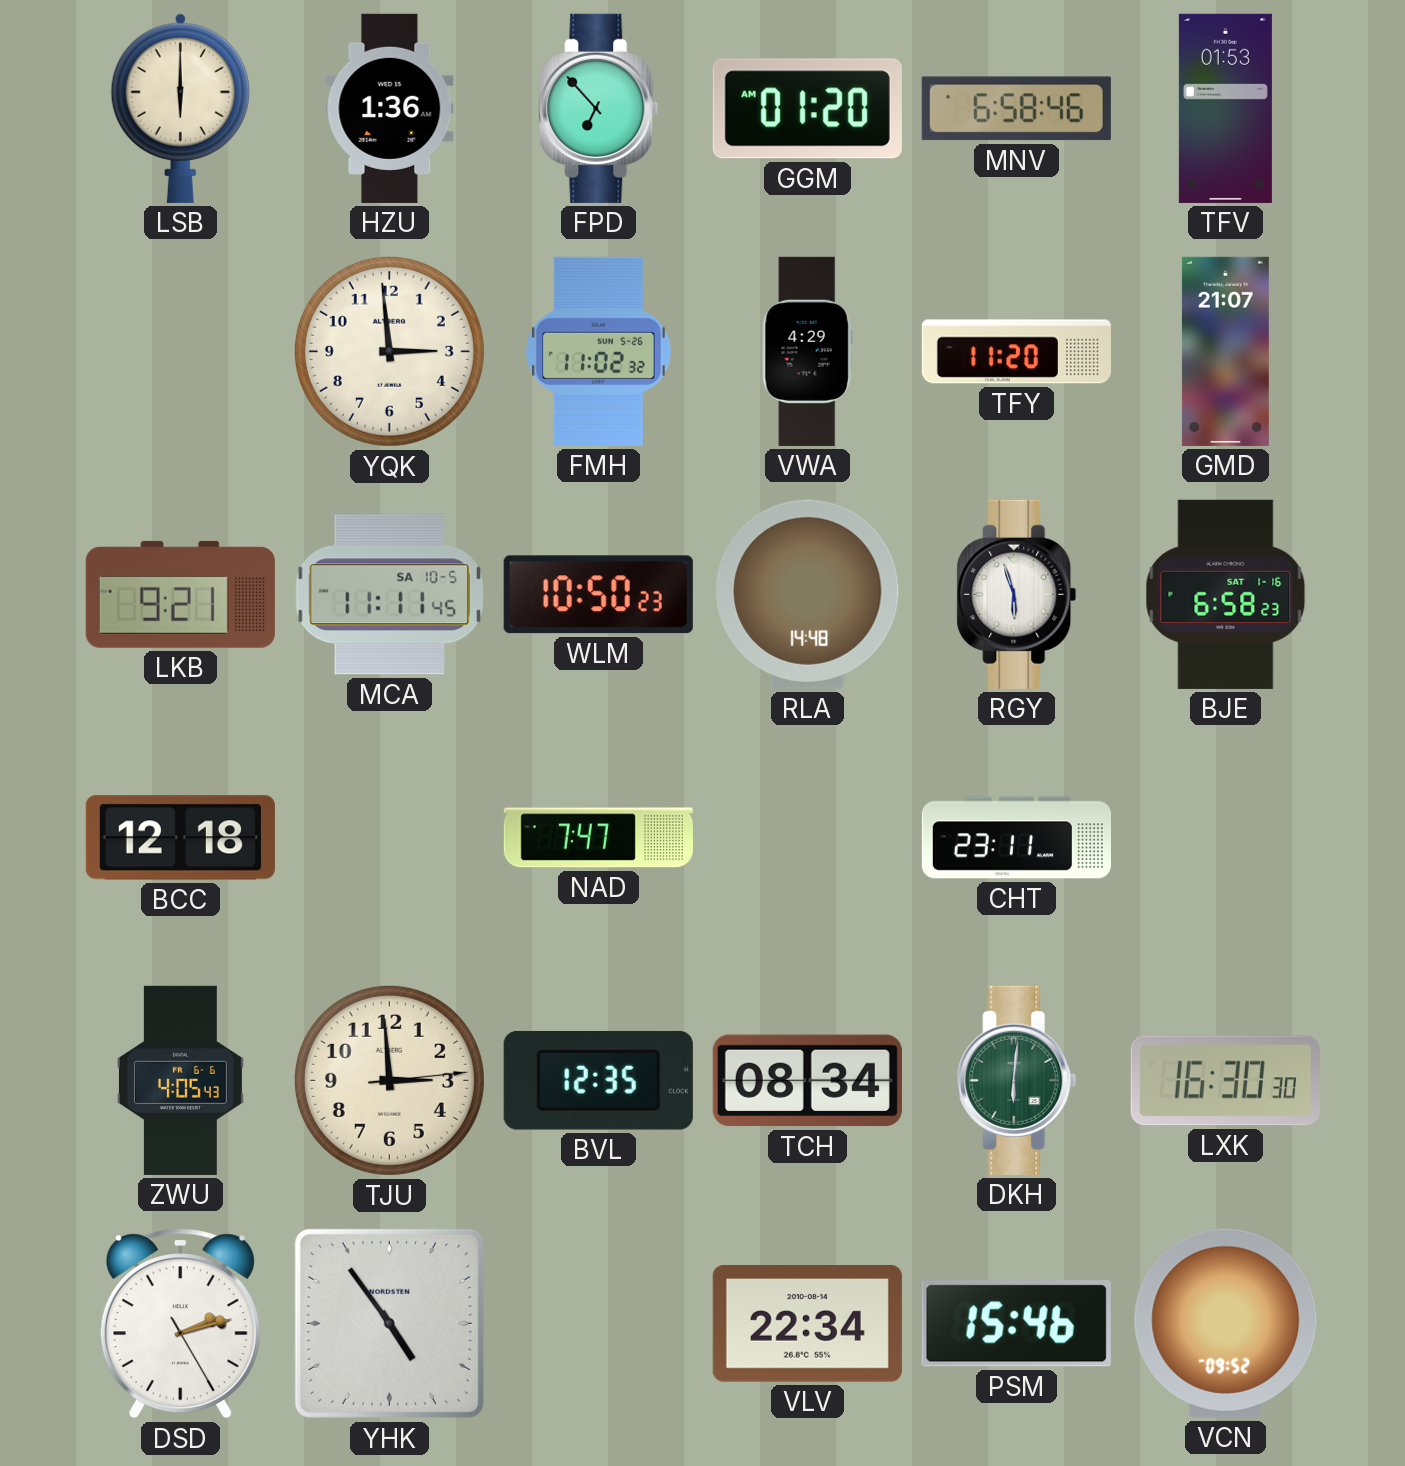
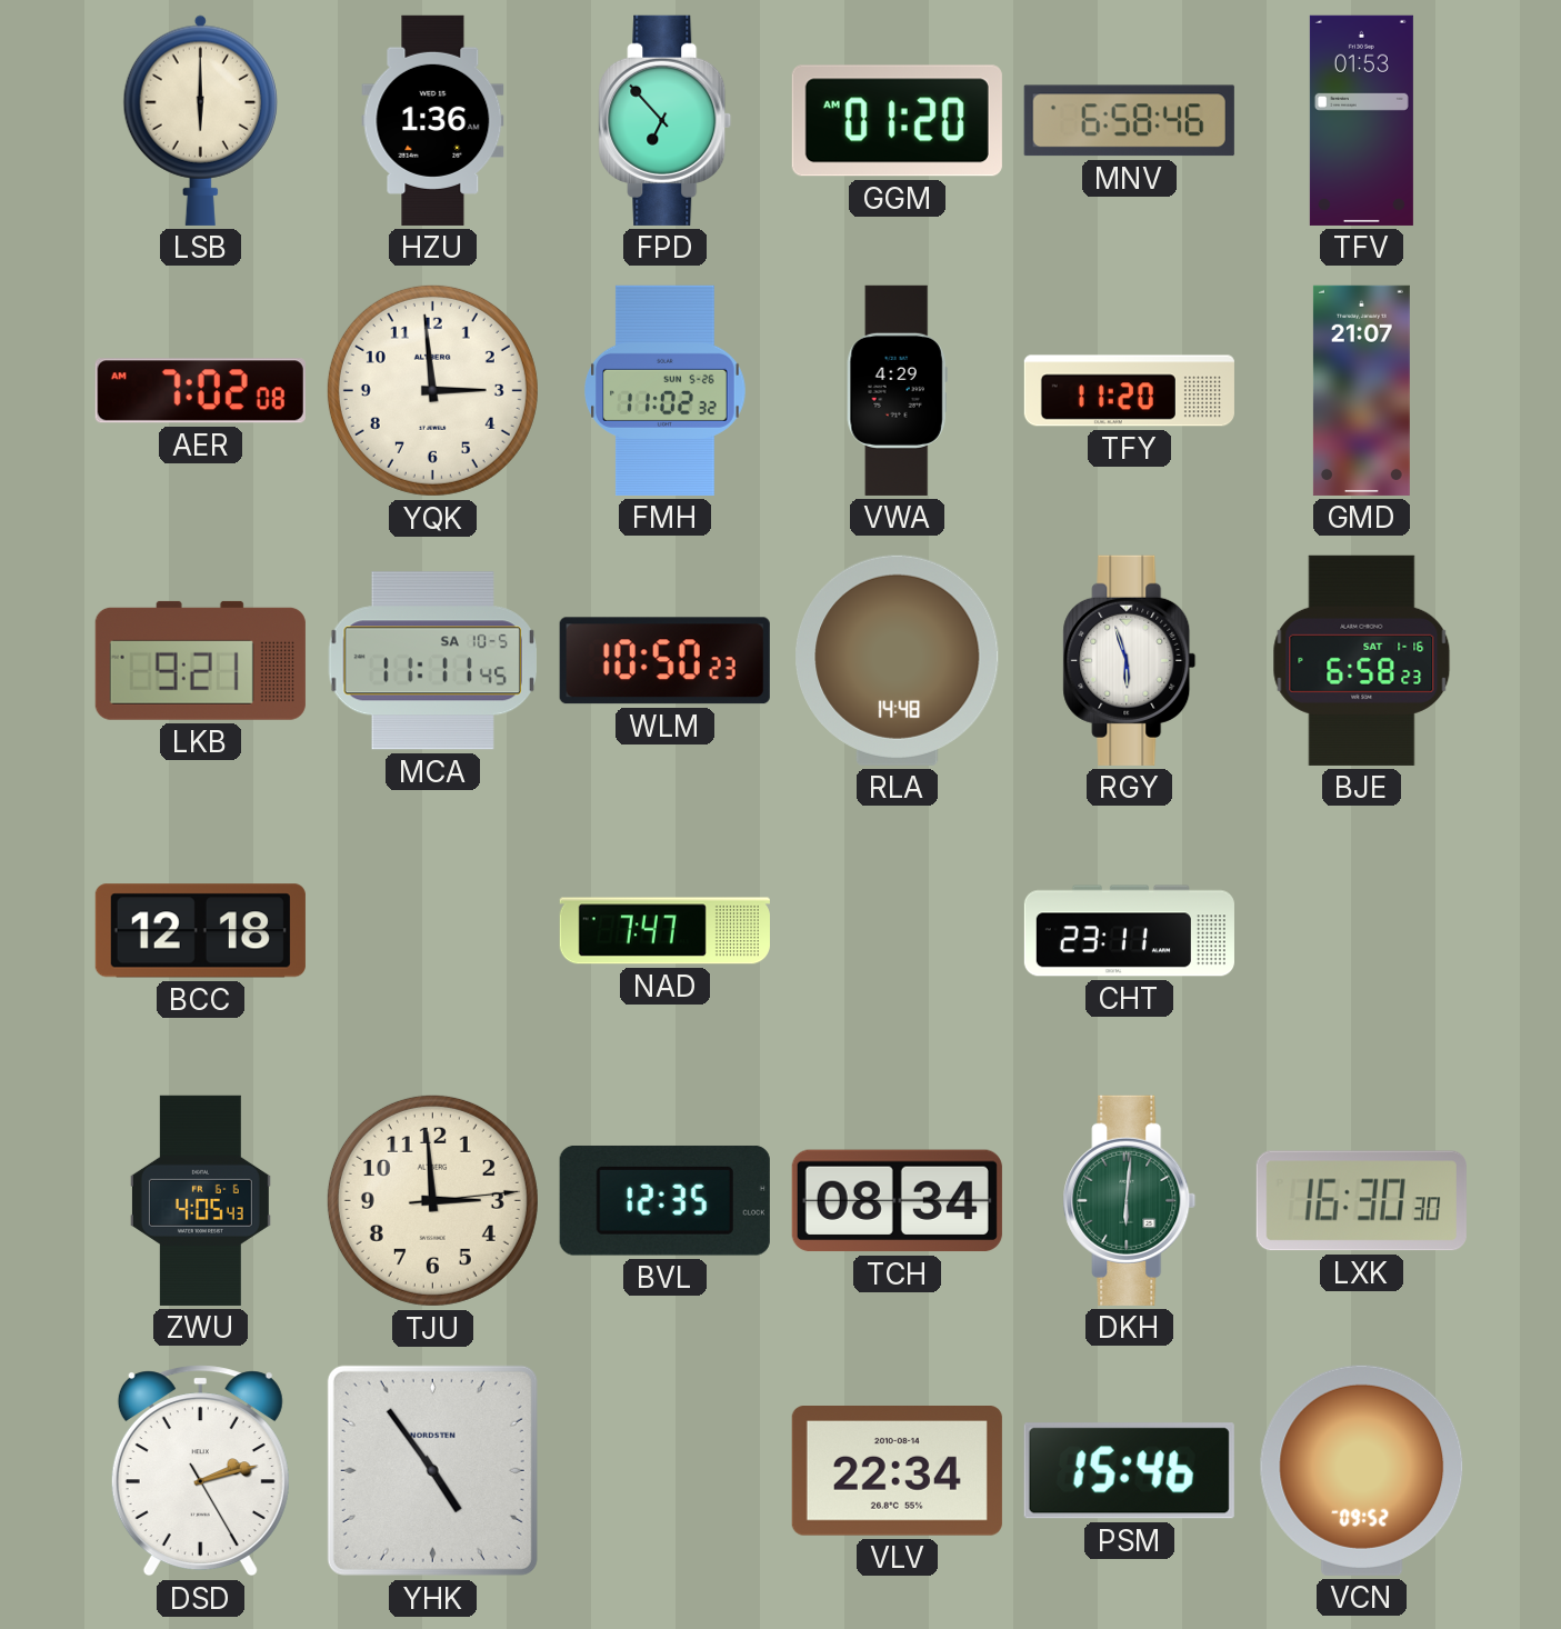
AER: none -> 7:02
